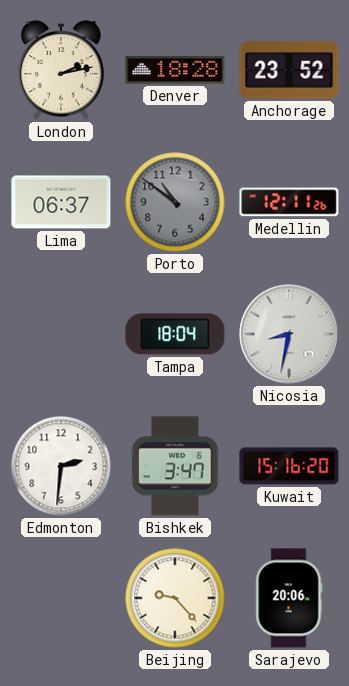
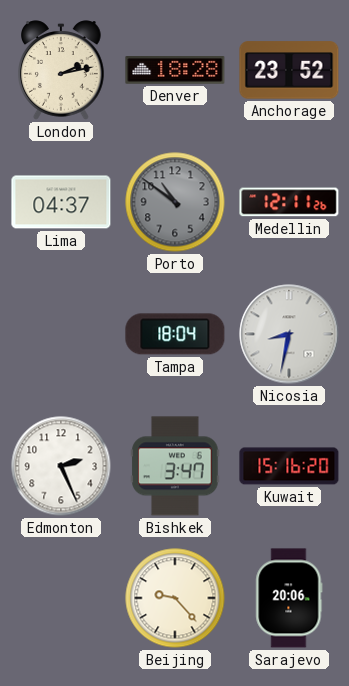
Lima: 06:37 -> 04:37
Edmonton: 2:31 -> 2:26
